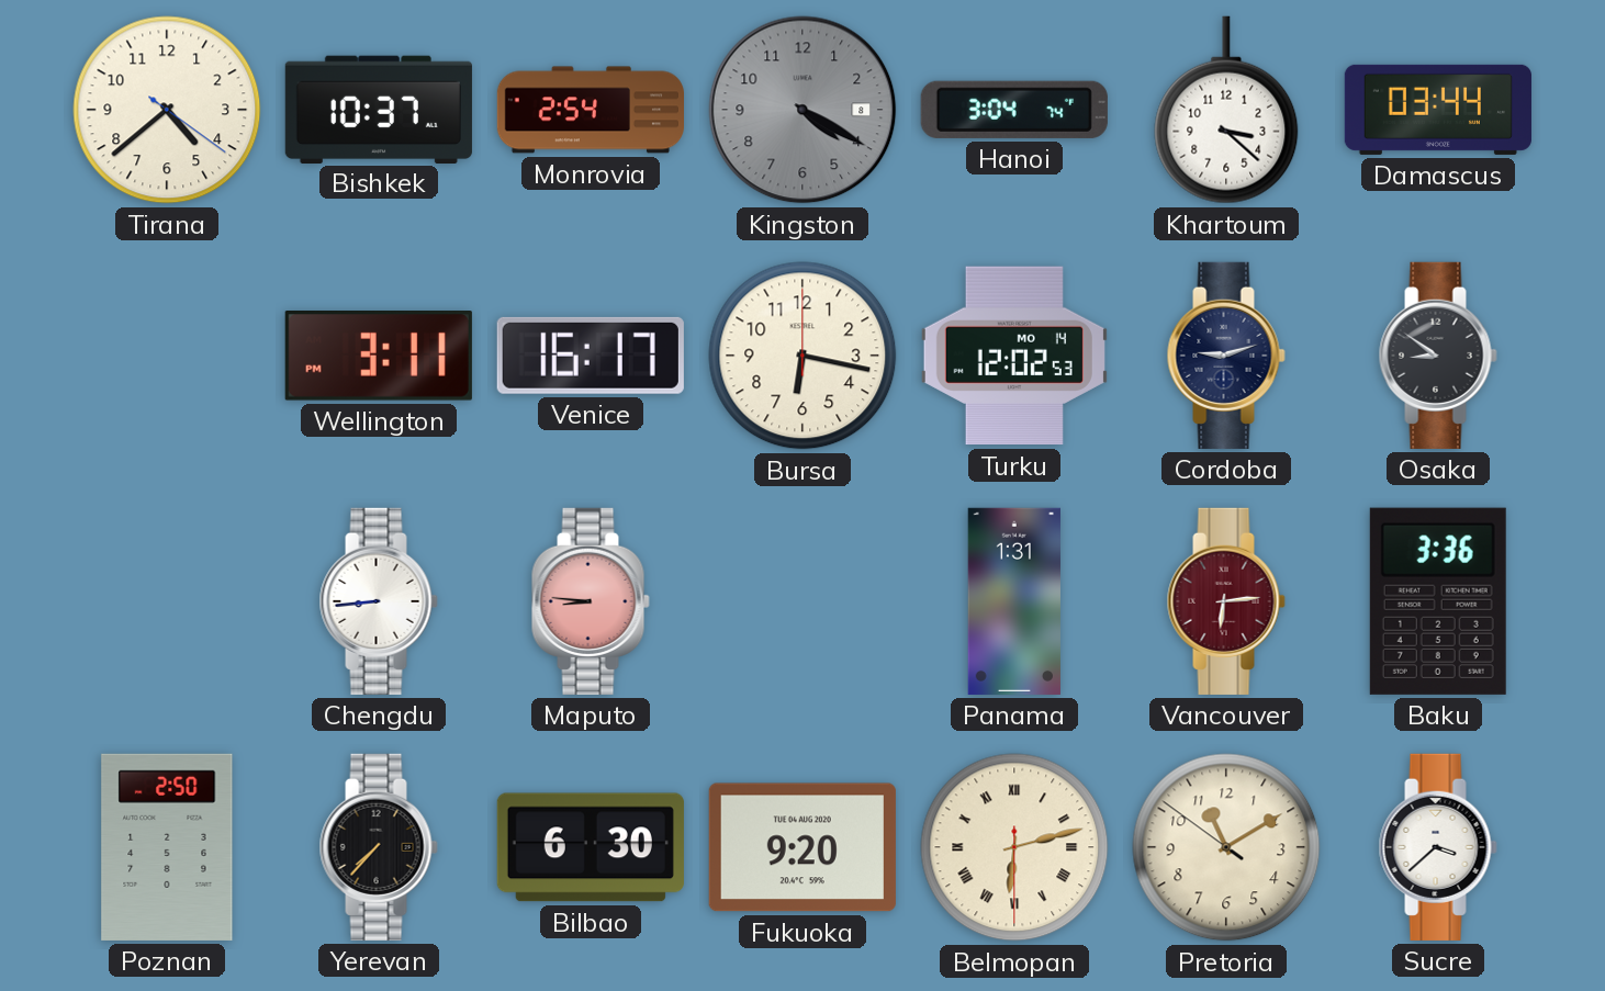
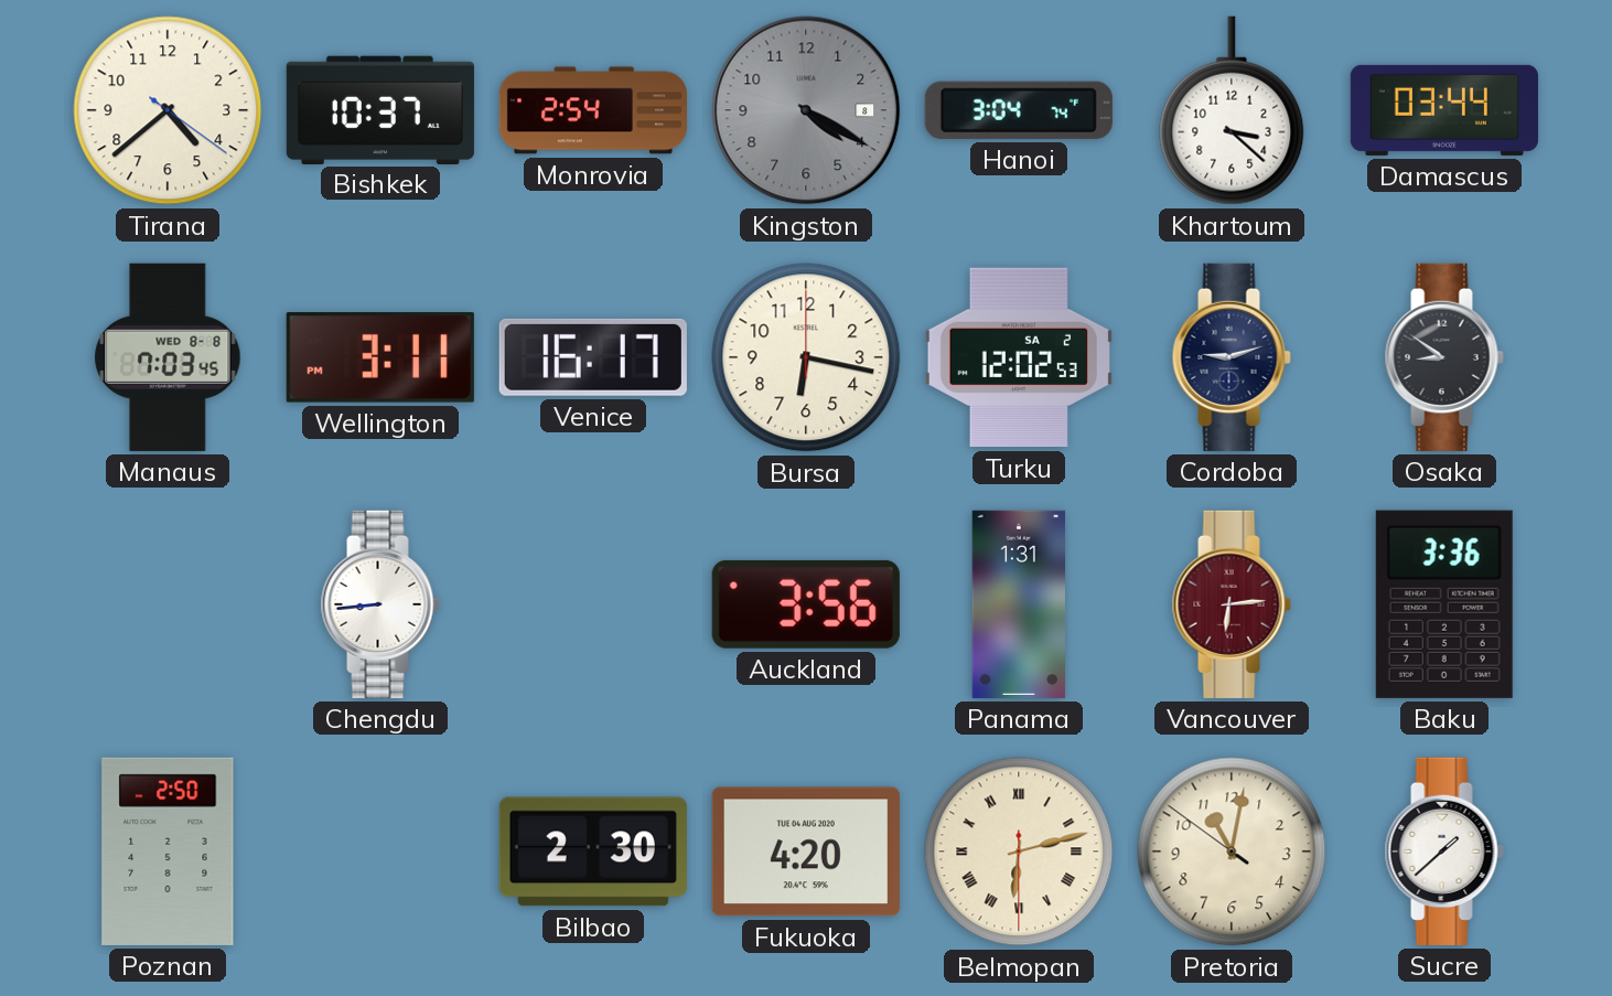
Manaus: none -> 7:03
Turku date: MO 14 -> SA 2
Maputo: 8:46 -> none
Auckland: none -> 3:56
Yerevan: 7:37 -> none
Bilbao: 6:30 -> 2:30
Fukuoka: 9:20 -> 4:20
Pretoria: 11:09 -> 11:01
Sucre: 3:38 -> 1:38
